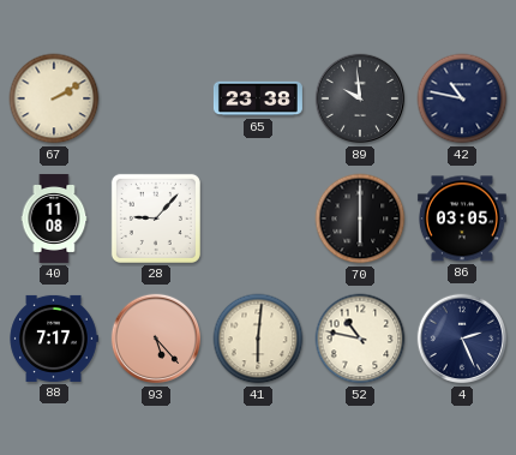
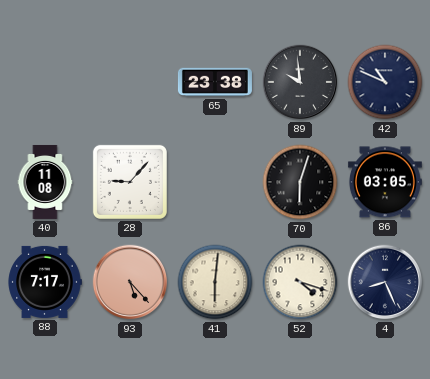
67: 2:10 -> none
42: 10:47 -> 10:49
70: 6:00 -> 6:03
52: 10:47 -> 4:18
4: 2:26 -> 8:26
